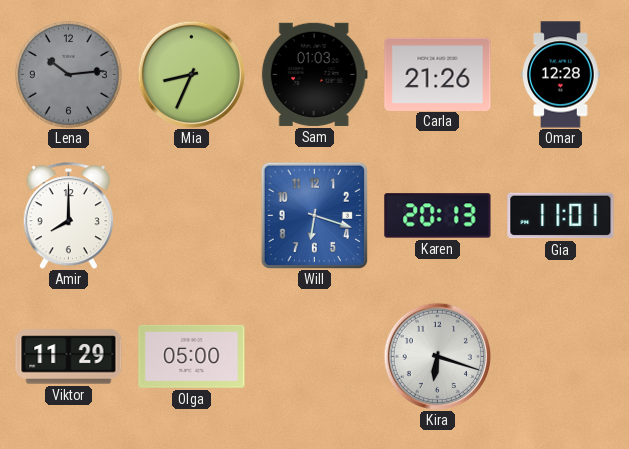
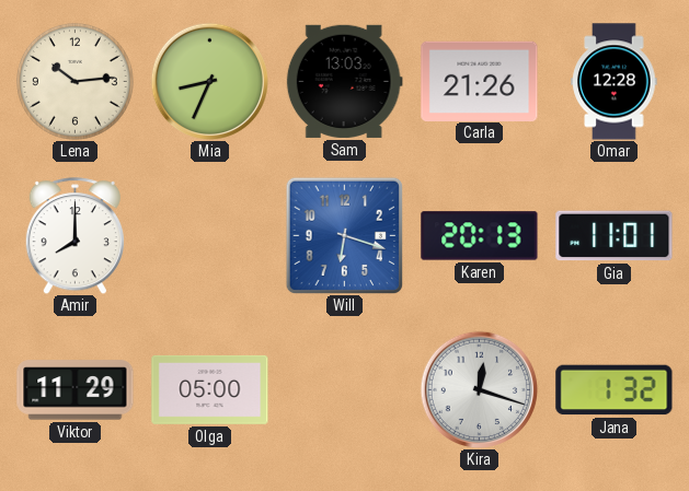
Lena dial: grey -> cream
Sam: 01:03 -> 13:03
Kira: 6:18 -> 12:18
Jana: none -> 1:32
